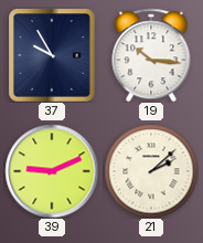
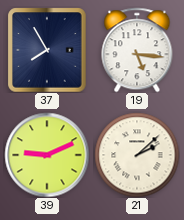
37: 9:55 -> 7:55
19: 10:16 -> 5:16
